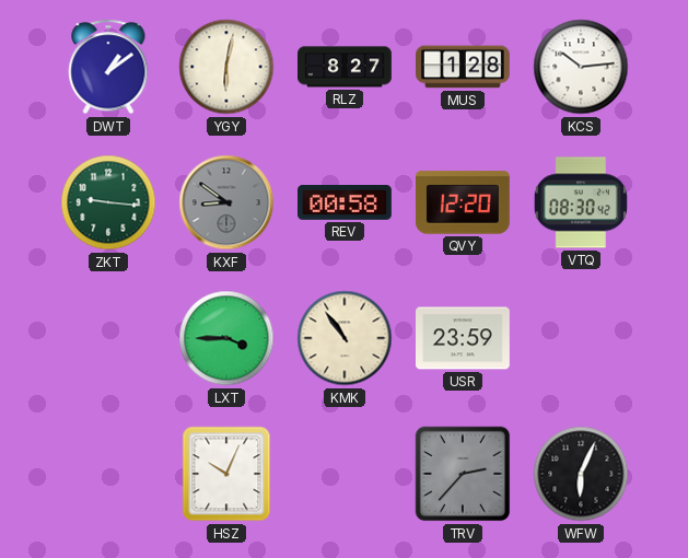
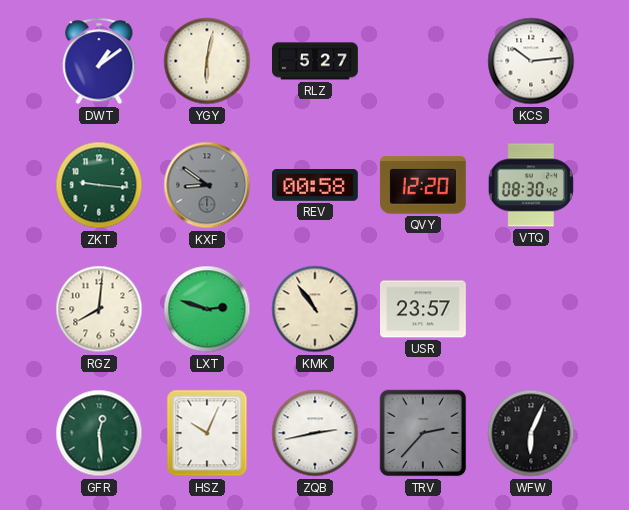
RLZ: 8:27 -> 5:27
MUS: 1:28 -> none
RGZ: none -> 8:01
LXT: 3:45 -> 2:48
USR: 23:59 -> 23:57
GFR: none -> 12:29
ZQB: none -> 2:43
